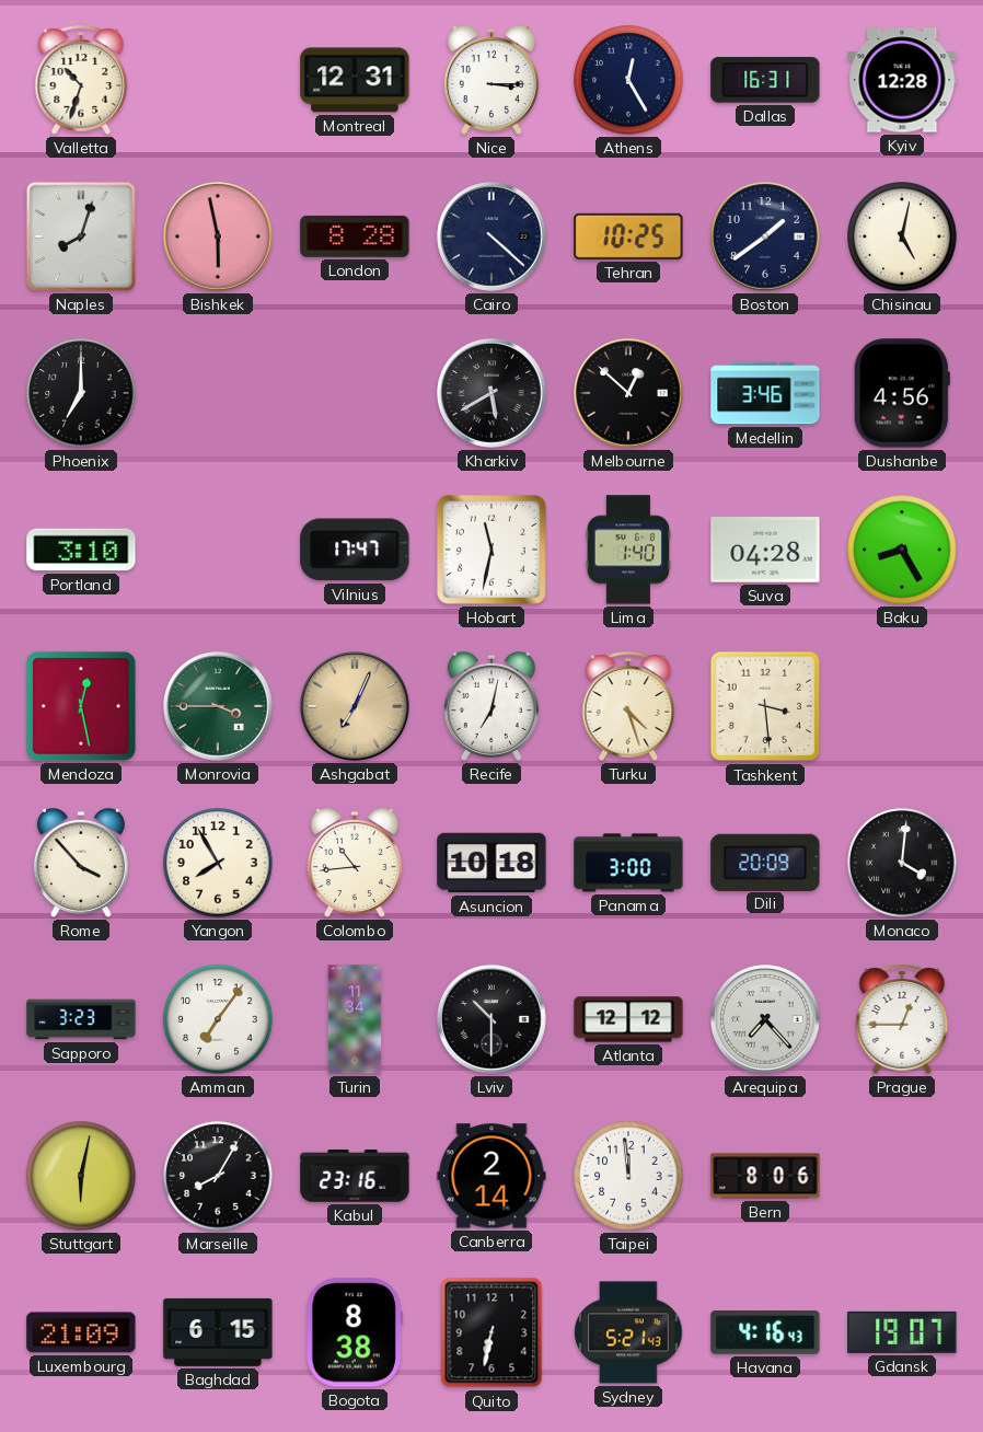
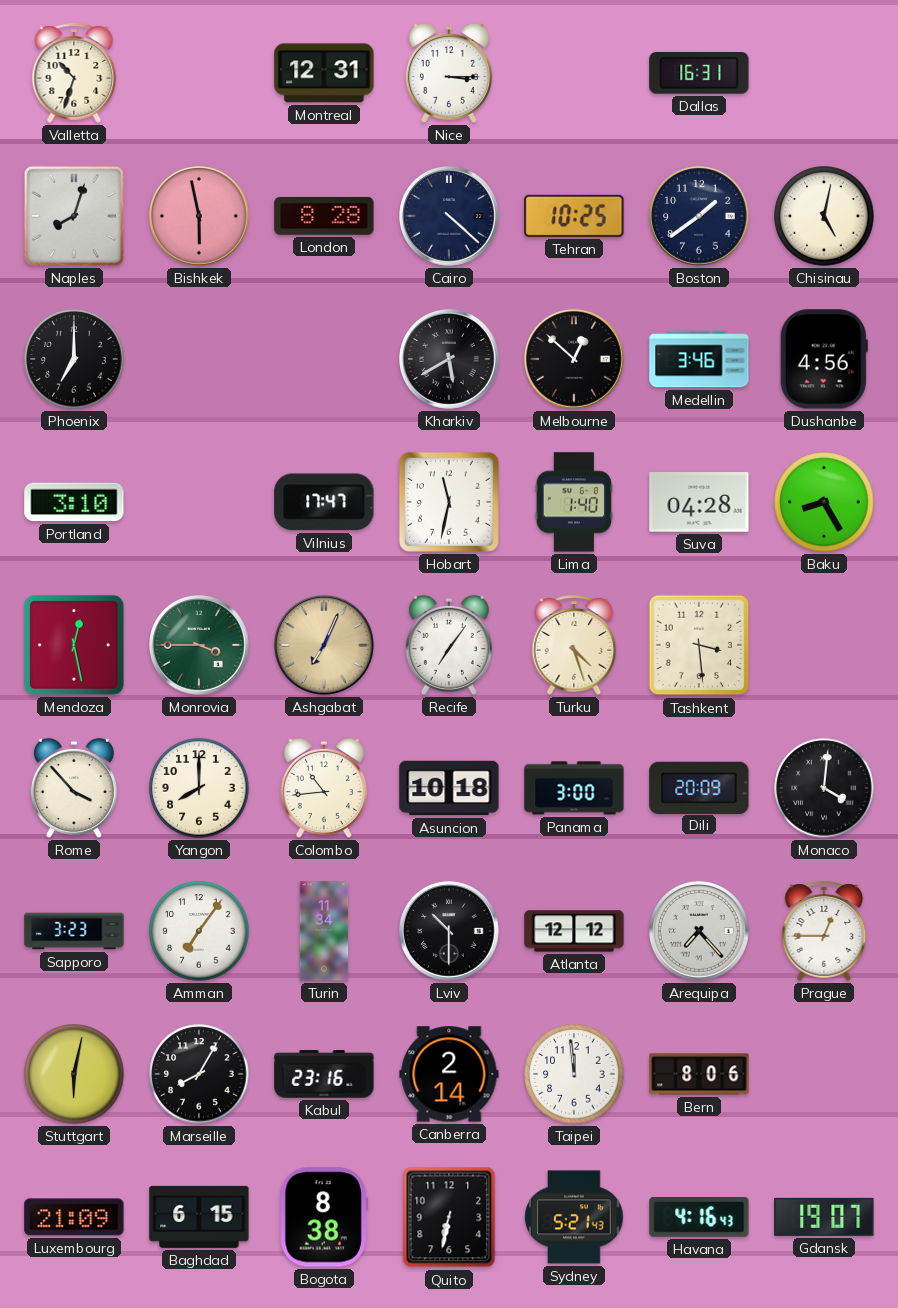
Athens: 12:25 -> none
Kyiv: 12:28 -> none
Recife: 7:02 -> 7:06
Yangon: 7:55 -> 8:00
